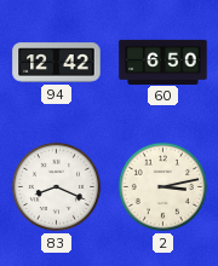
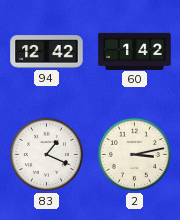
60: 6:50 -> 1:42
83: 8:19 -> 1:19
